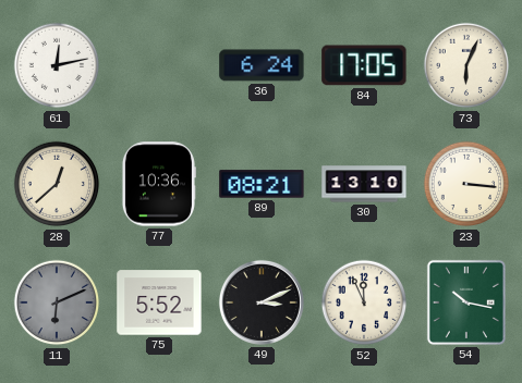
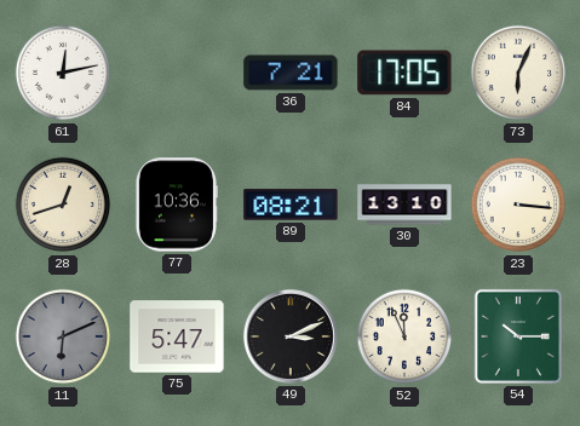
36: 6:24 -> 7:21
28: 12:38 -> 12:42
75: 5:52 -> 5:47
54: 10:17 -> 10:15
